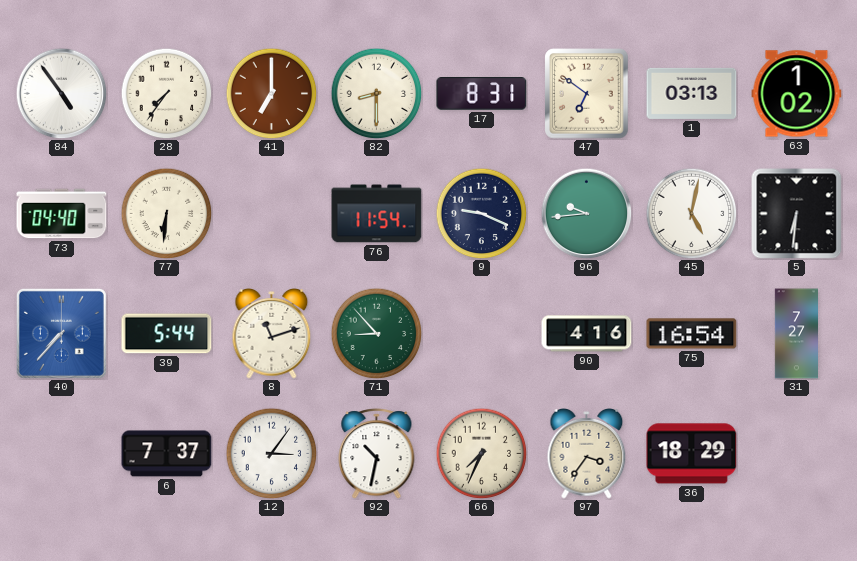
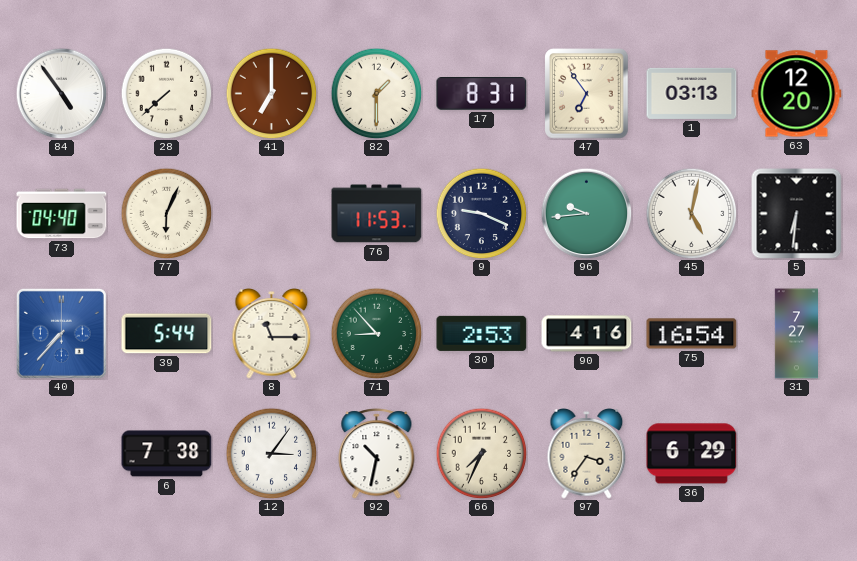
28: 7:36 -> 7:38
82: 8:30 -> 1:30
47: 6:51 -> 6:54
63: 1:02 -> 12:20
77: 6:31 -> 6:04
76: 11:54 -> 11:53
8: 11:12 -> 11:15
30: none -> 2:53
6: 7:37 -> 7:38
36: 18:29 -> 6:29
